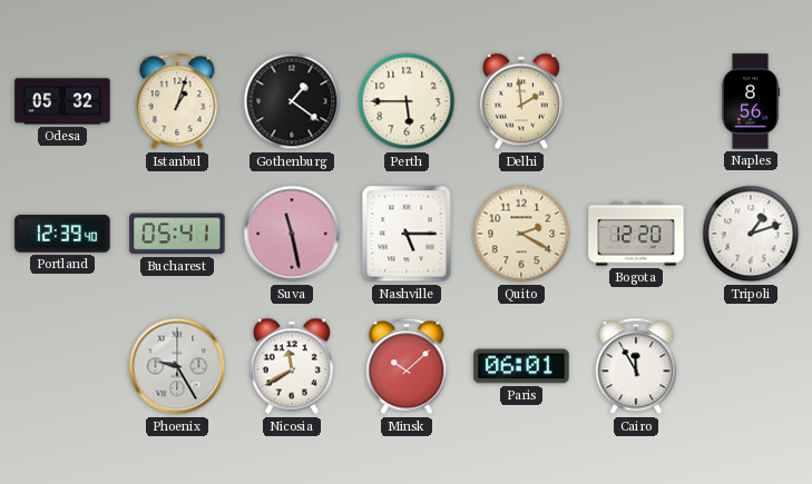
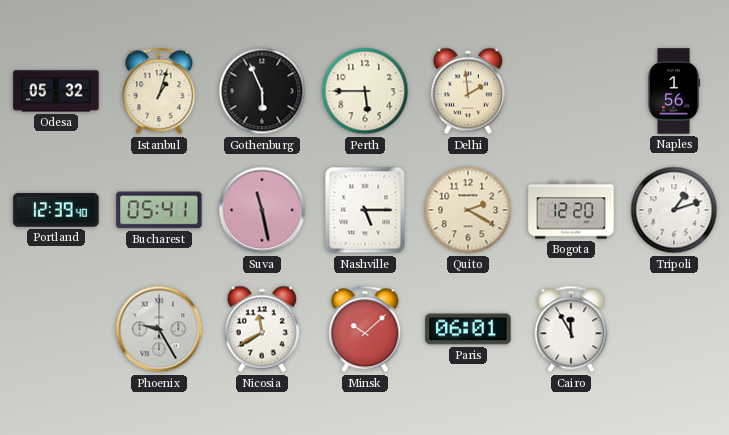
Gothenburg: 1:21 -> 5:56
Naples: 8:56 -> 1:56
